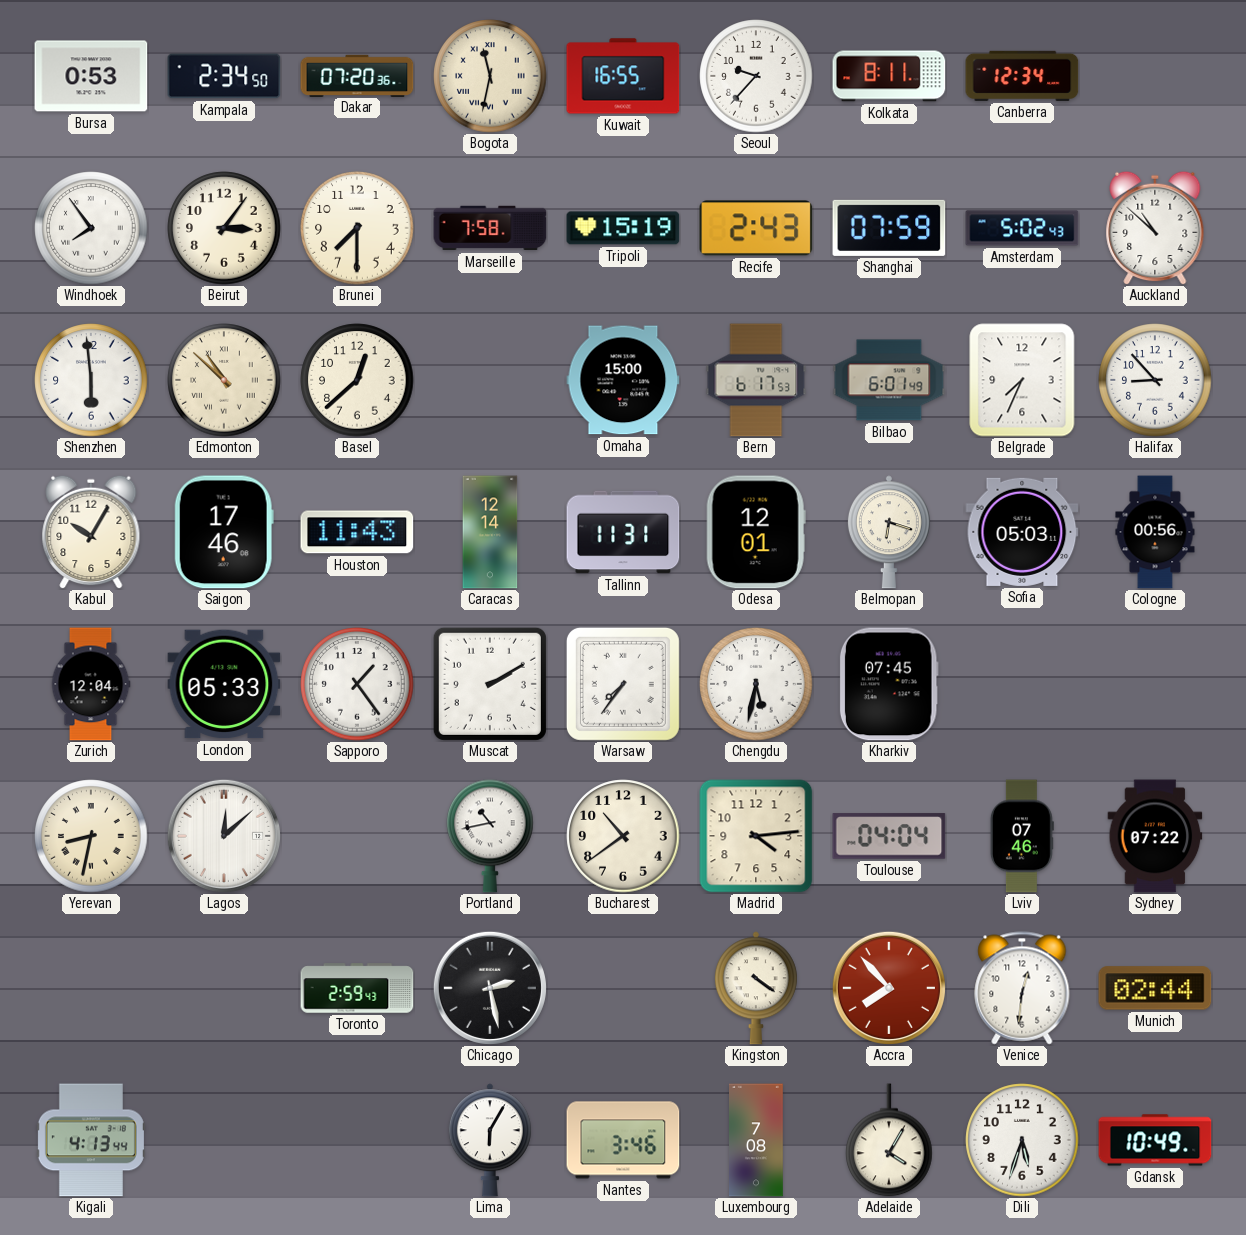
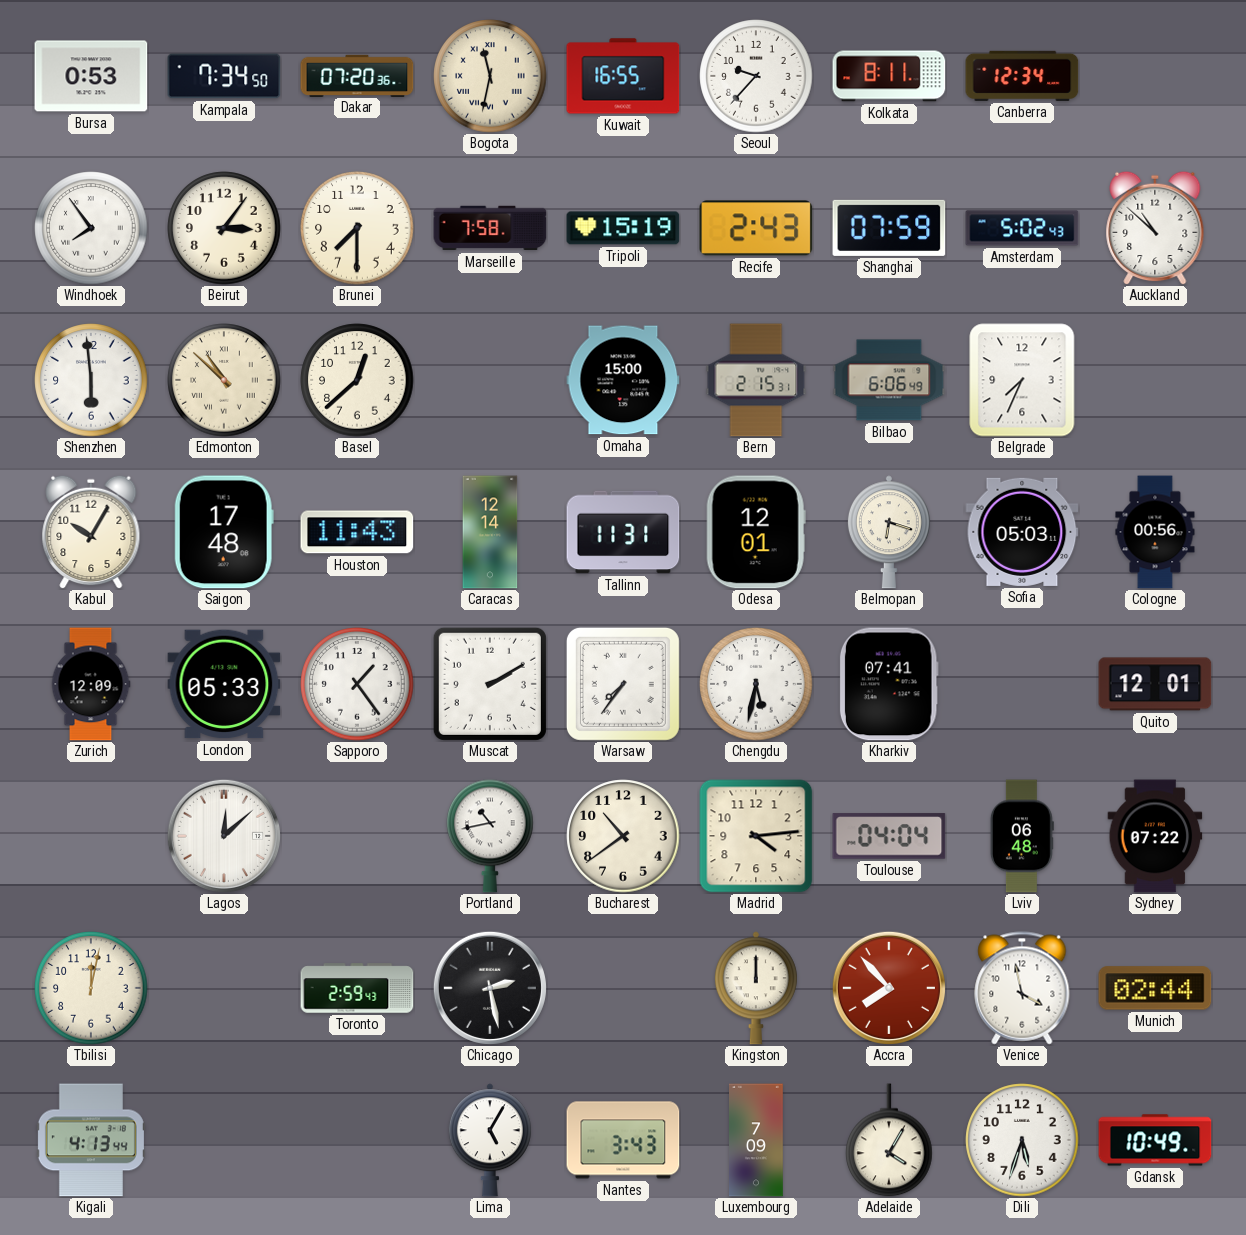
Kampala: 2:34 -> 7:34
Bern: 6:17 -> 2:15
Bilbao: 6:01 -> 6:06
Halifax: 8:53 -> none
Saigon: 17:46 -> 17:48
Zurich: 12:04 -> 12:09
Kharkiv: 07:45 -> 07:41
Quito: none -> 12:01
Yerevan: 8:32 -> none
Lviv: 07:46 -> 06:48
Tbilisi: none -> 12:02
Kingston: 4:21 -> 12:00
Venice: 12:31 -> 3:58
Lima: 6:05 -> 5:05
Nantes: 3:46 -> 3:43
Luxembourg: 7:08 -> 7:09
